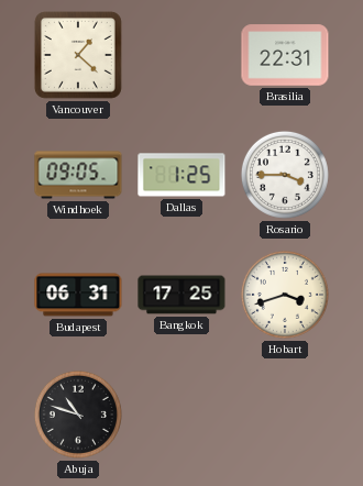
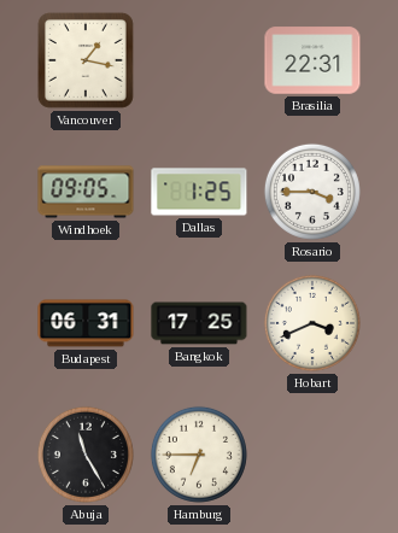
Vancouver: 1:22 -> 1:17
Hobart: 3:42 -> 3:41
Abuja: 10:48 -> 11:25
Hamburg: none -> 6:45
